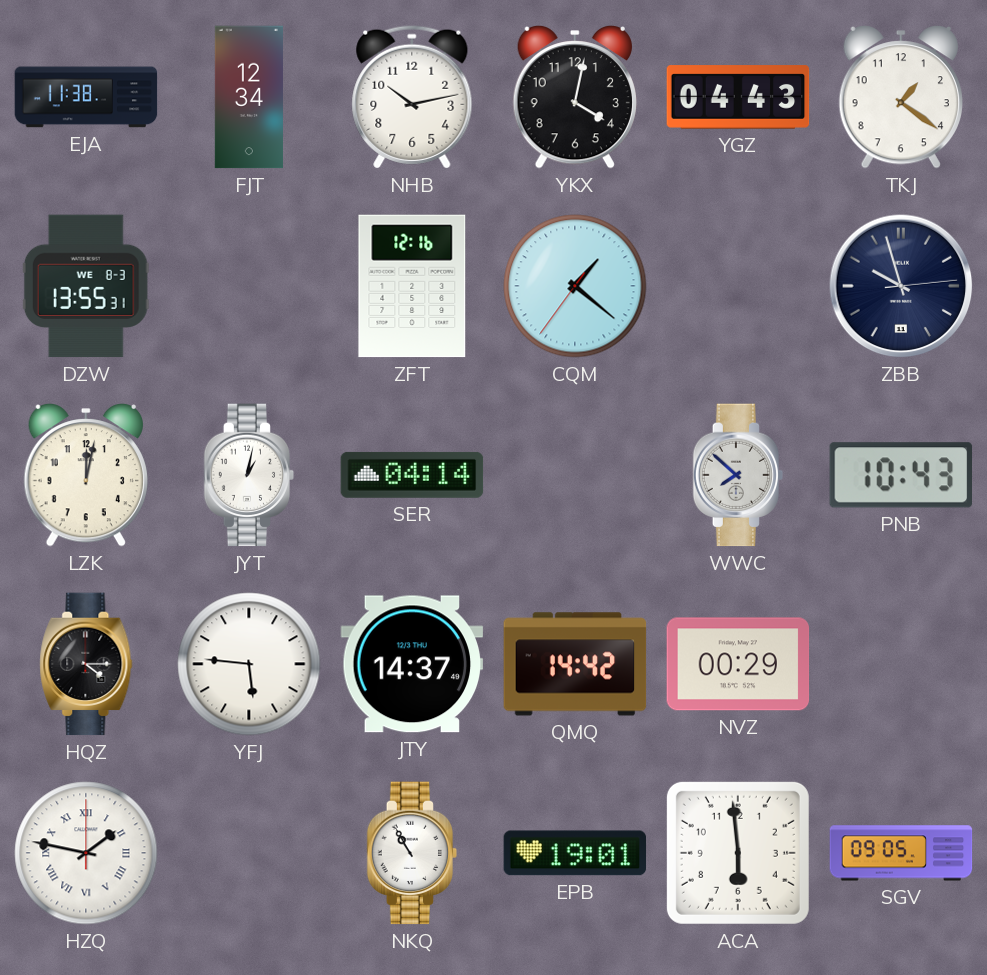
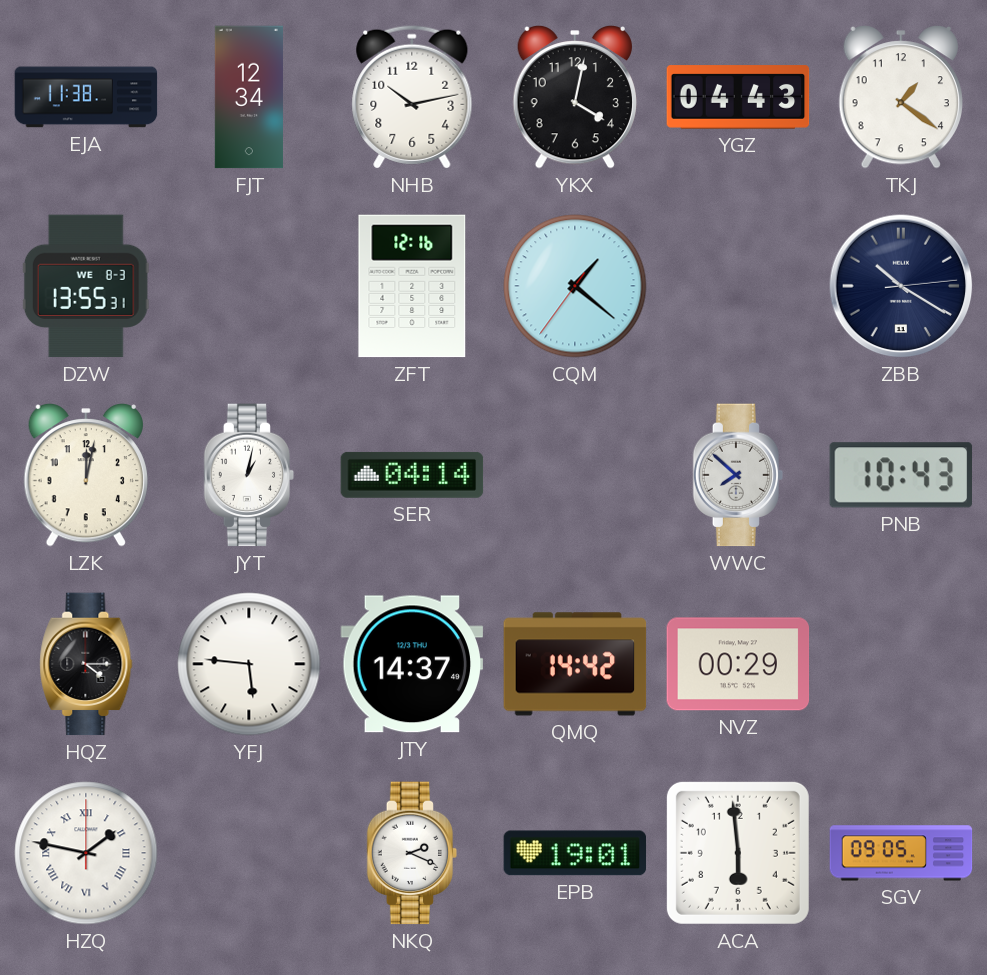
ZBB: 9:57 -> 10:20
NKQ: 10:55 -> 2:19
